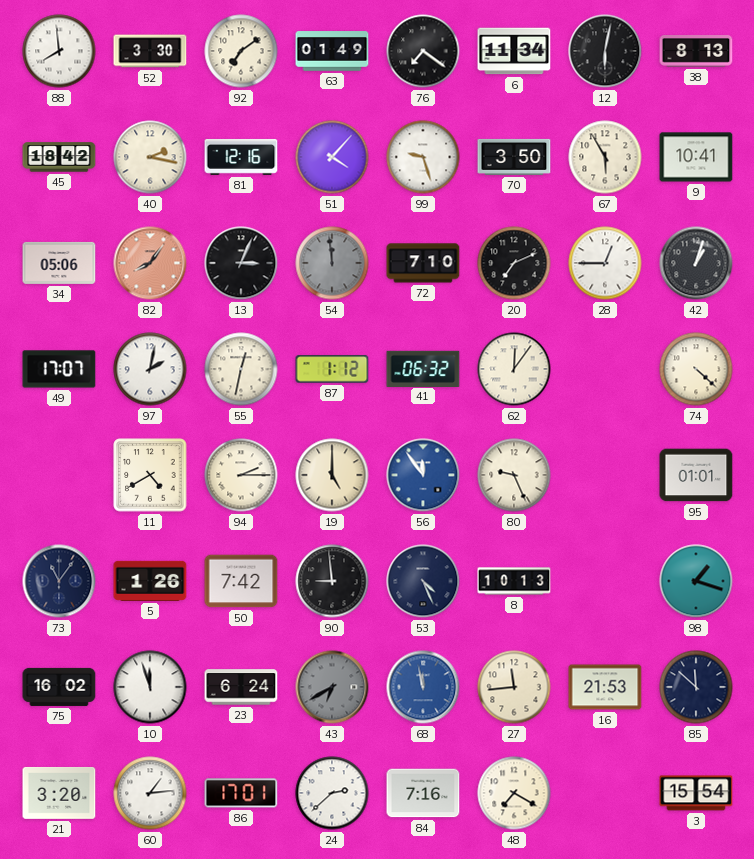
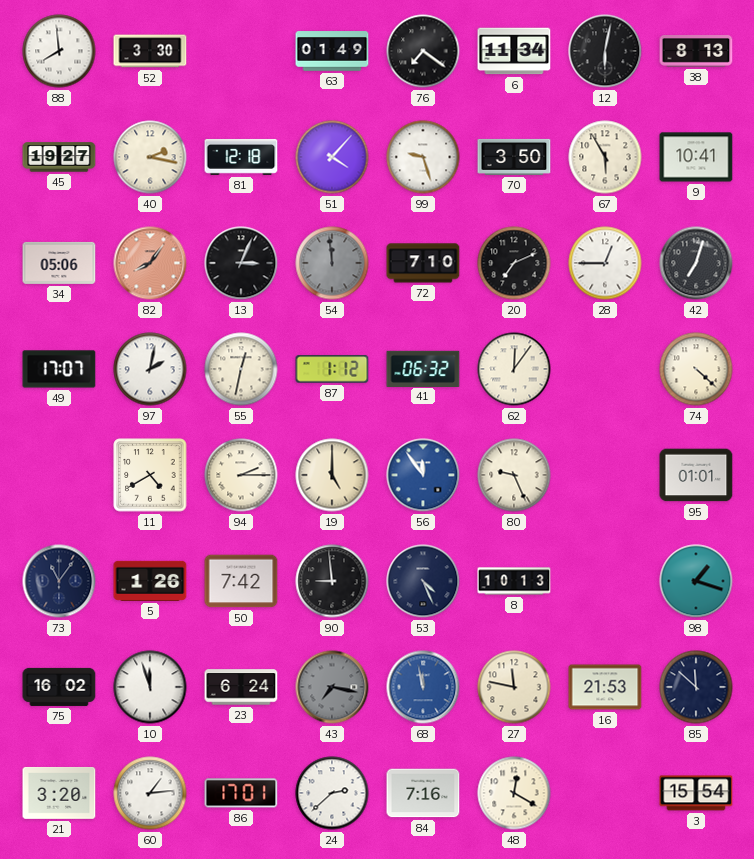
92: 7:09 -> none
45: 18:42 -> 19:27
81: 12:16 -> 12:18
42: 1:03 -> 7:03
43: 6:40 -> 7:17
27: 11:44 -> 11:47
48: 7:20 -> 12:20
